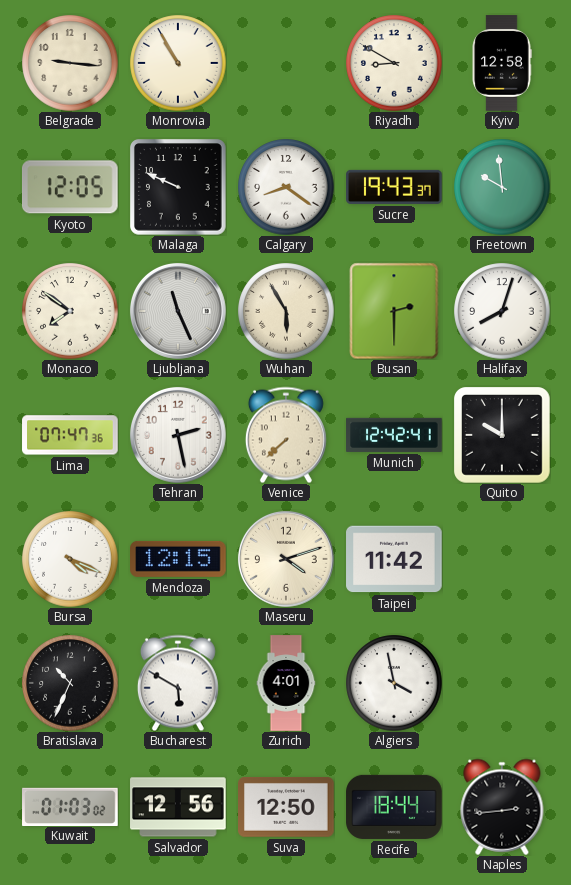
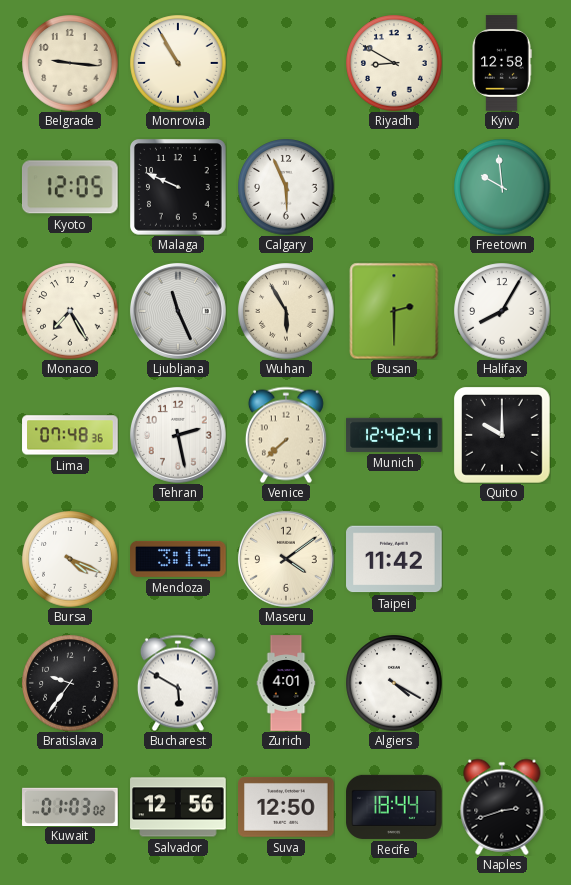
Calgary: 8:21 -> 5:56
Sucre: 19:43 -> none
Monaco: 7:51 -> 7:25
Halifax: 8:03 -> 8:05
Lima: 07:47 -> 07:48
Mendoza: 12:15 -> 3:15
Maseru: 4:12 -> 4:09
Bratislava: 10:34 -> 9:36
Algiers: 3:58 -> 4:20
Naples: 2:44 -> 2:42
